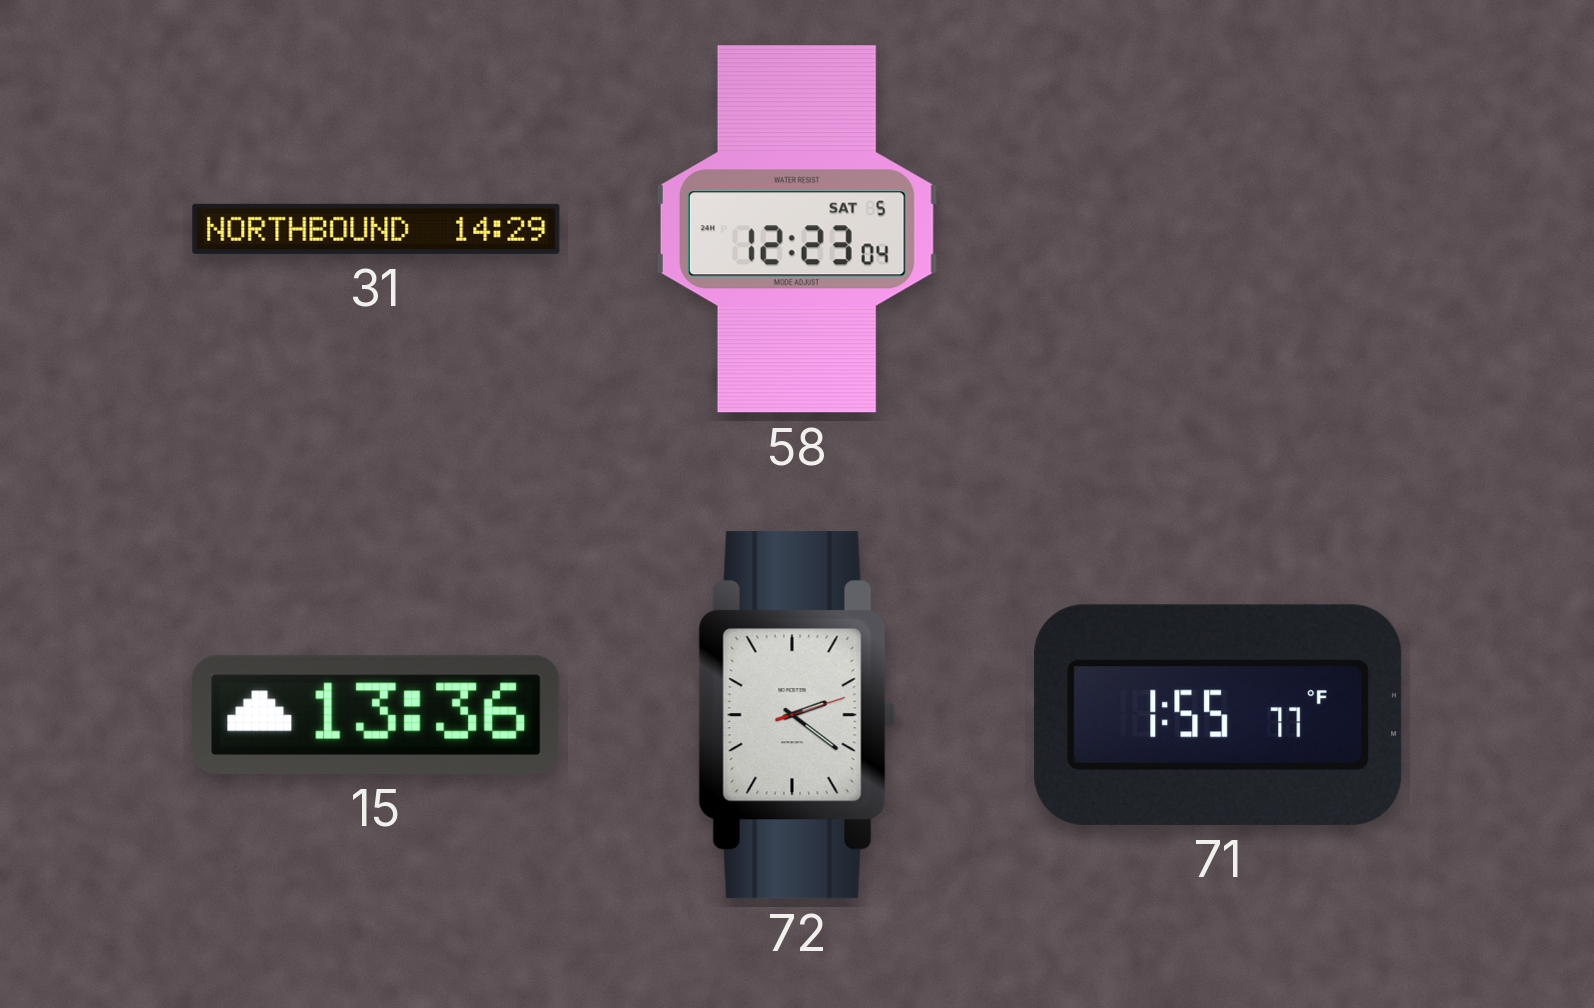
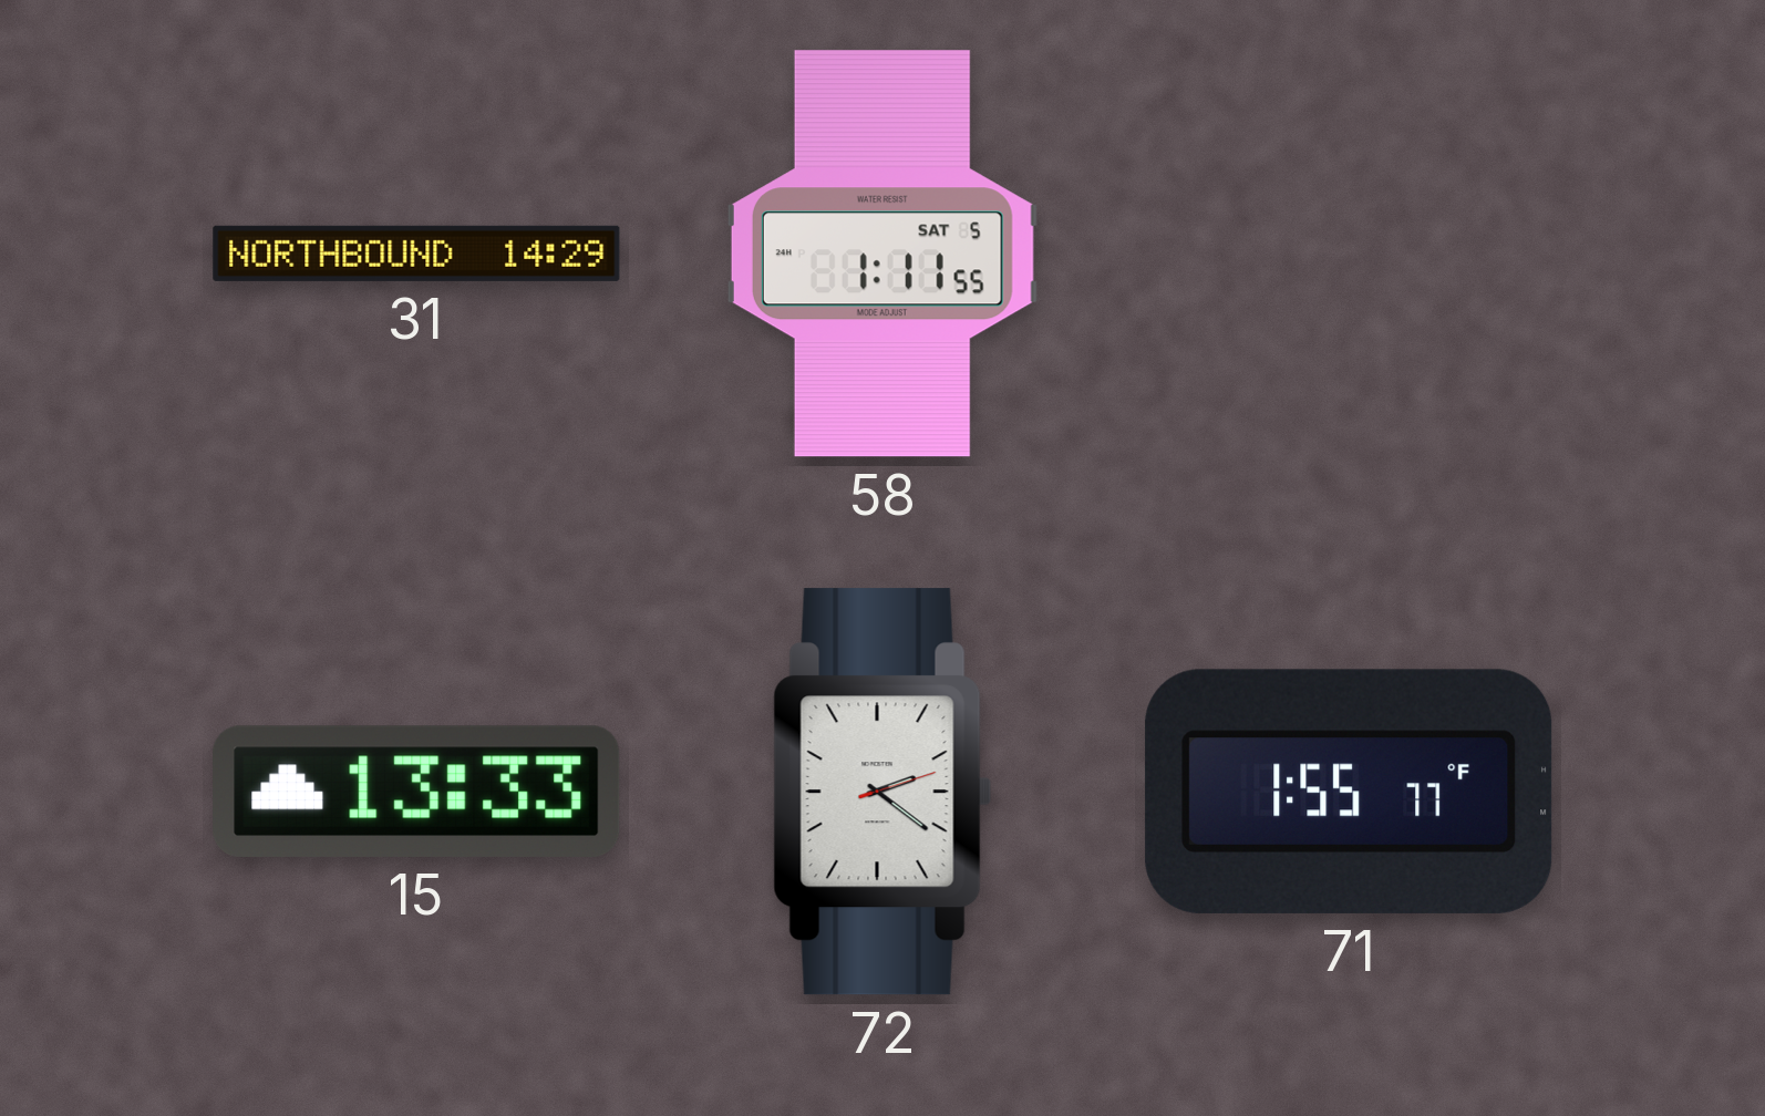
58: 12:23 -> 1:11
15: 13:36 -> 13:33
